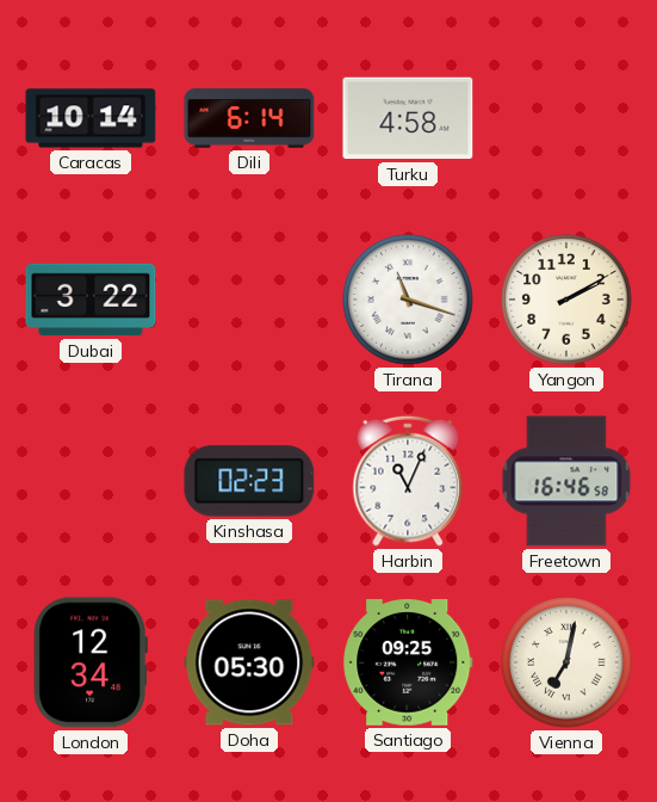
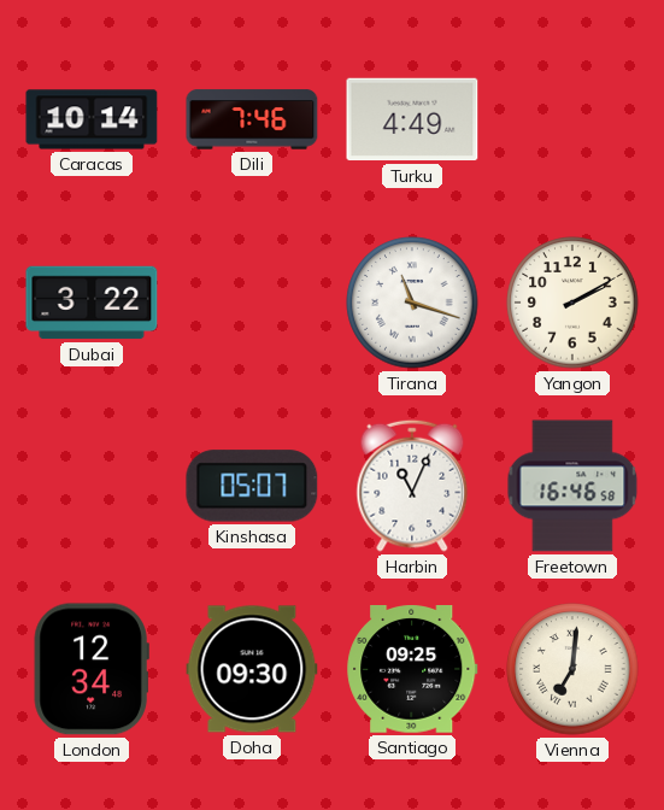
Dili: 6:14 -> 7:46
Turku: 4:58 -> 4:49
Kinshasa: 02:23 -> 05:07
Doha: 05:30 -> 09:30
Vienna: 7:02 -> 7:01
